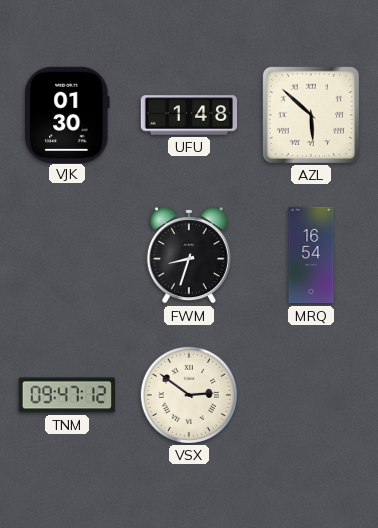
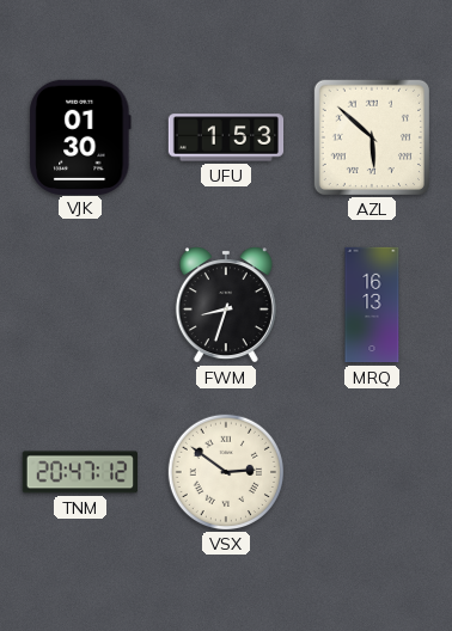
UFU: 1:48 -> 1:53
MRQ: 16:54 -> 16:13
TNM: 09:47 -> 20:47
